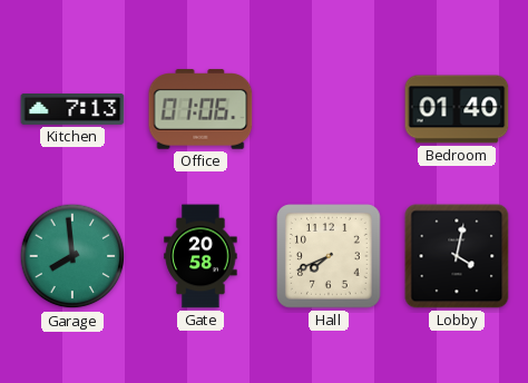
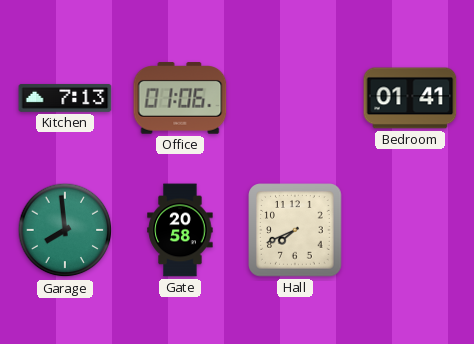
Bedroom: 01:40 -> 01:41
Lobby: 4:02 -> none
